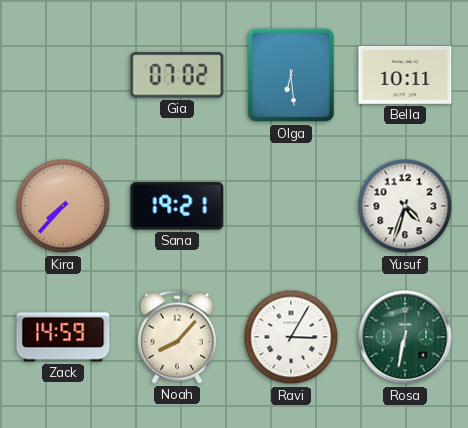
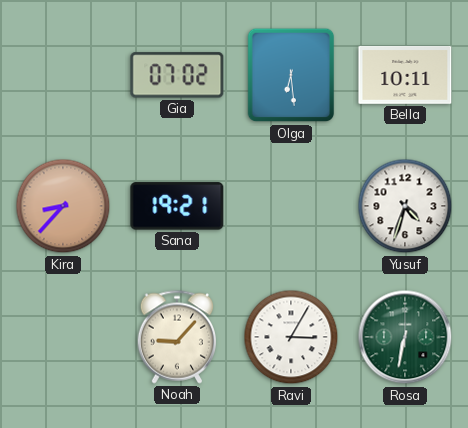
Kira: 7:37 -> 8:37
Zack: 14:59 -> none
Noah: 8:07 -> 9:07
